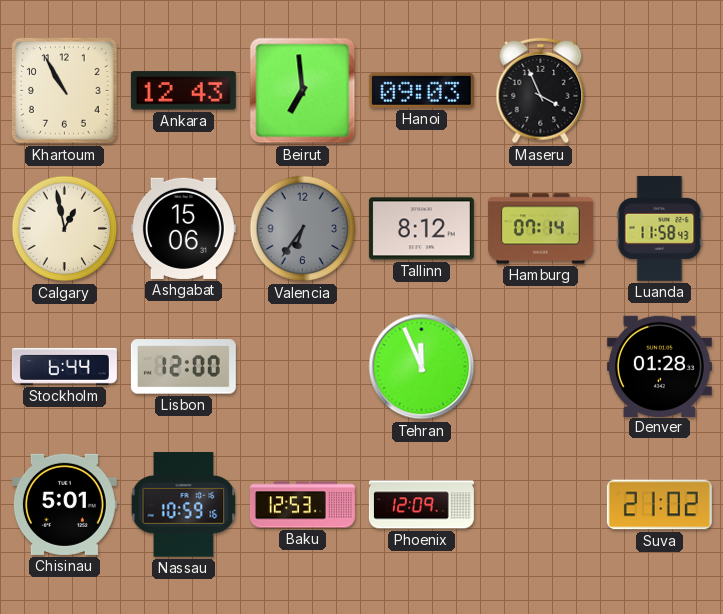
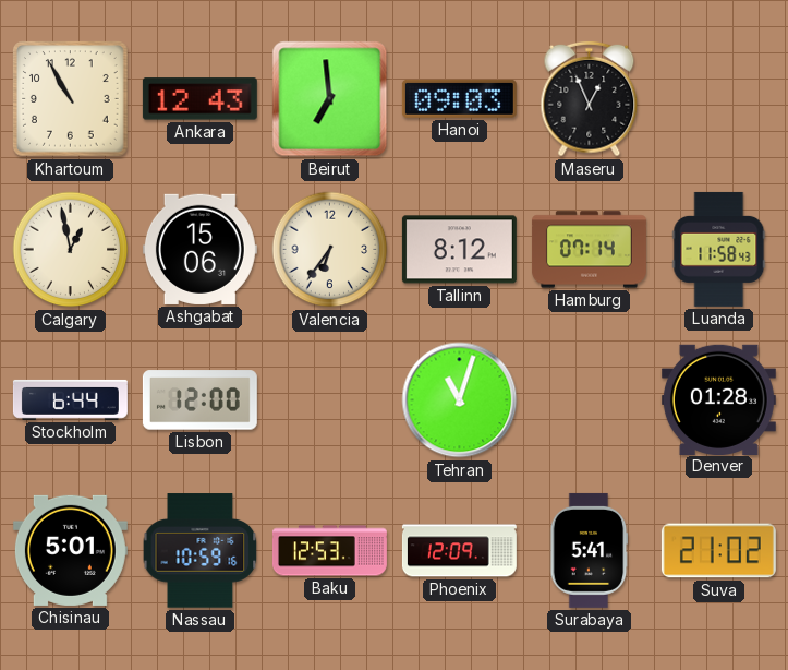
Maseru: 3:56 -> 12:56
Valencia dial: grey -> cream
Tehran: 11:56 -> 11:03
Surabaya: none -> 5:41
